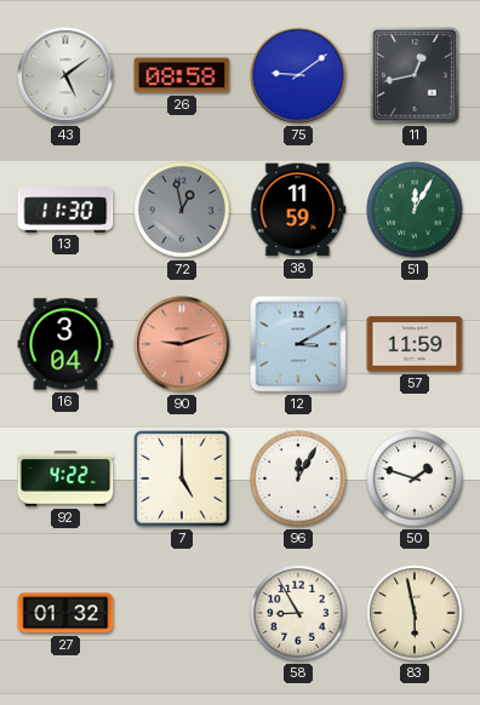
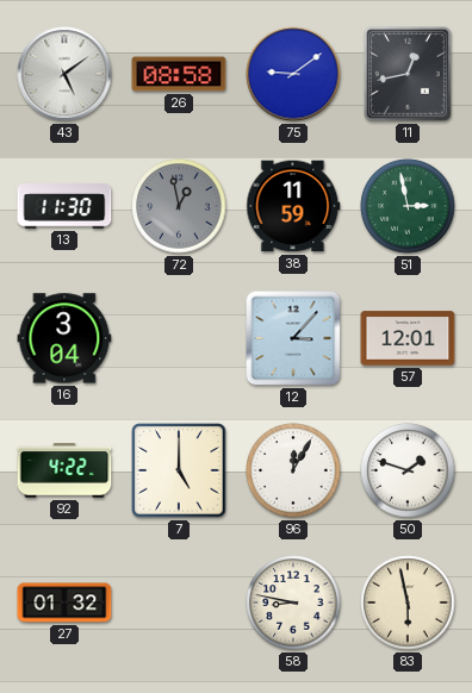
51: 12:05 -> 2:58
90: 9:12 -> none
12: 3:10 -> 3:07
57: 11:59 -> 12:01
58: 8:55 -> 8:47
